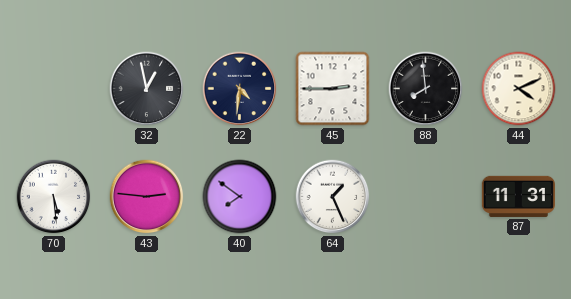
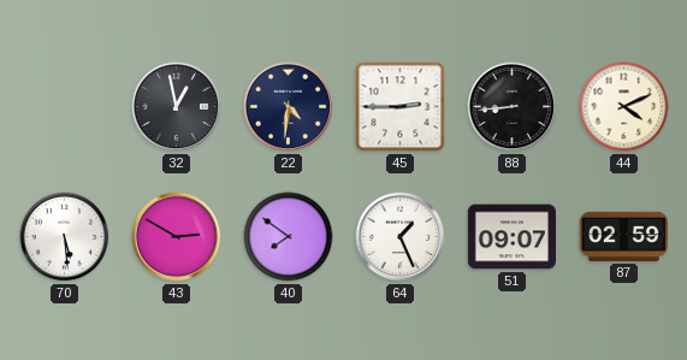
88: 7:59 -> 8:44
43: 2:46 -> 2:50
51: none -> 09:07
87: 11:31 -> 02:59
